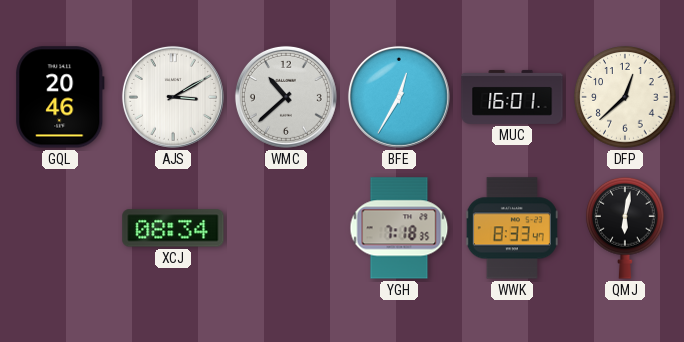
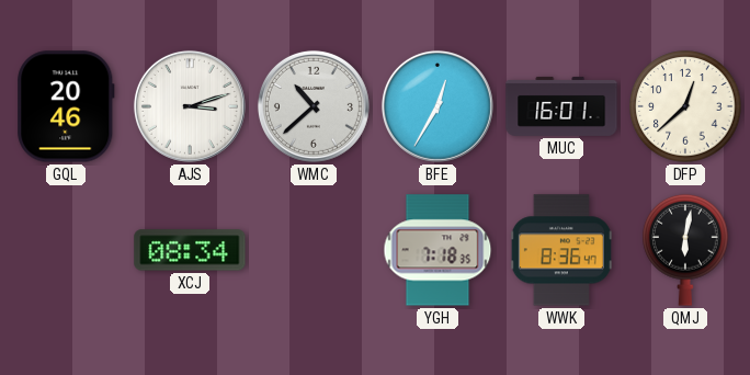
AJS: 3:10 -> 3:12
WWK: 8:33 -> 8:36
